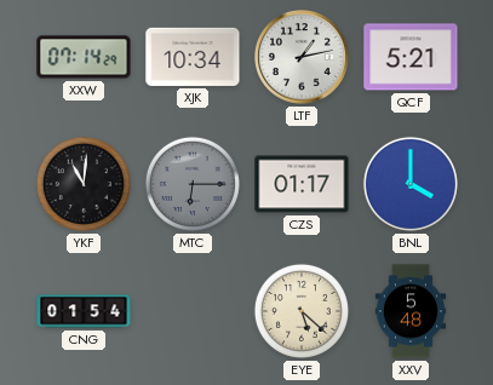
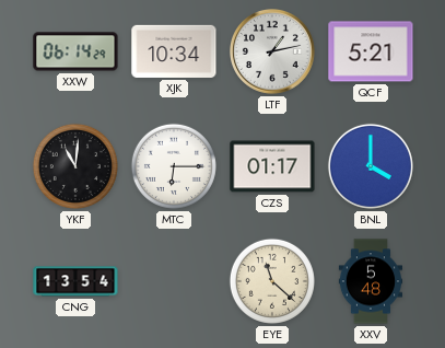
XXW: 07:14 -> 06:14
MTC dial: grey -> white
CNG: 01:54 -> 13:54
EYE: 5:22 -> 11:22
